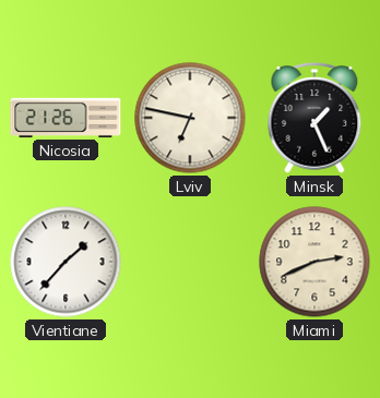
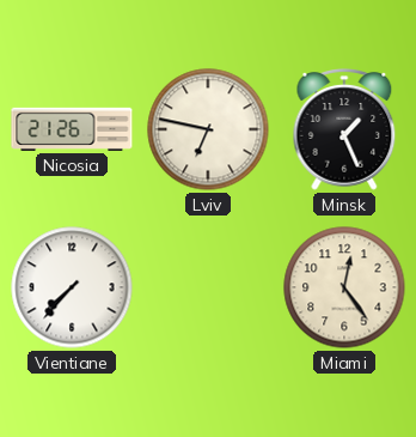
Vientiane: 1:37 -> 7:37
Miami: 2:41 -> 12:24
